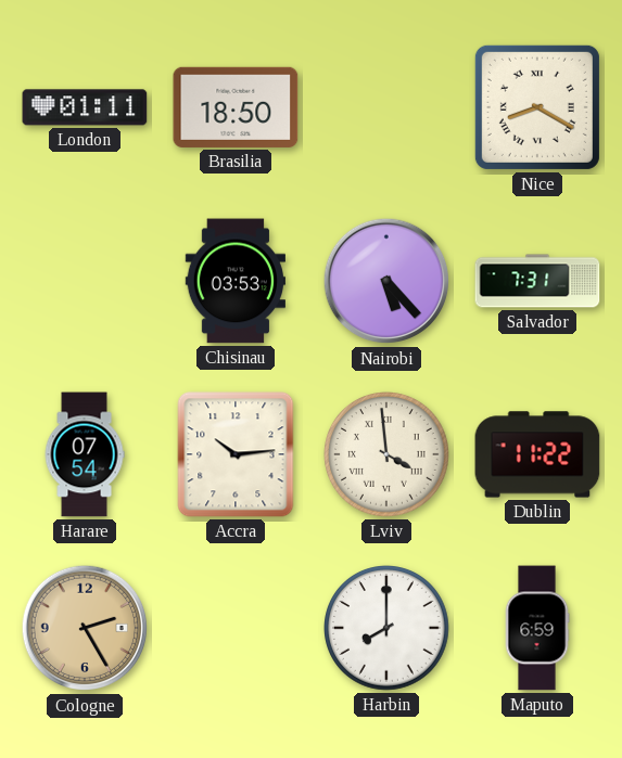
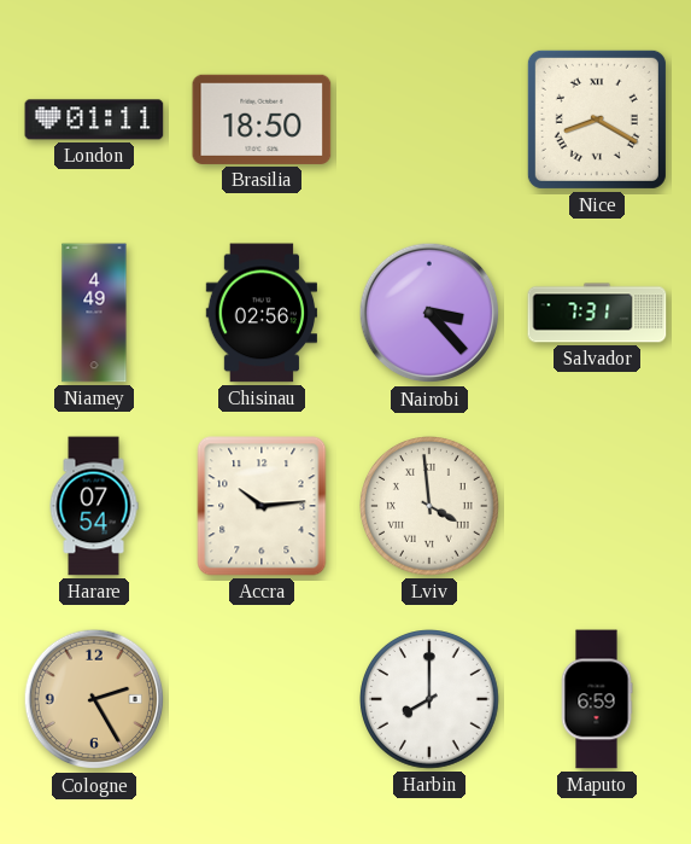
Niamey: none -> 4:49
Chisinau: 03:53 -> 02:56
Nairobi: 5:23 -> 3:23
Dublin: 11:22 -> none
